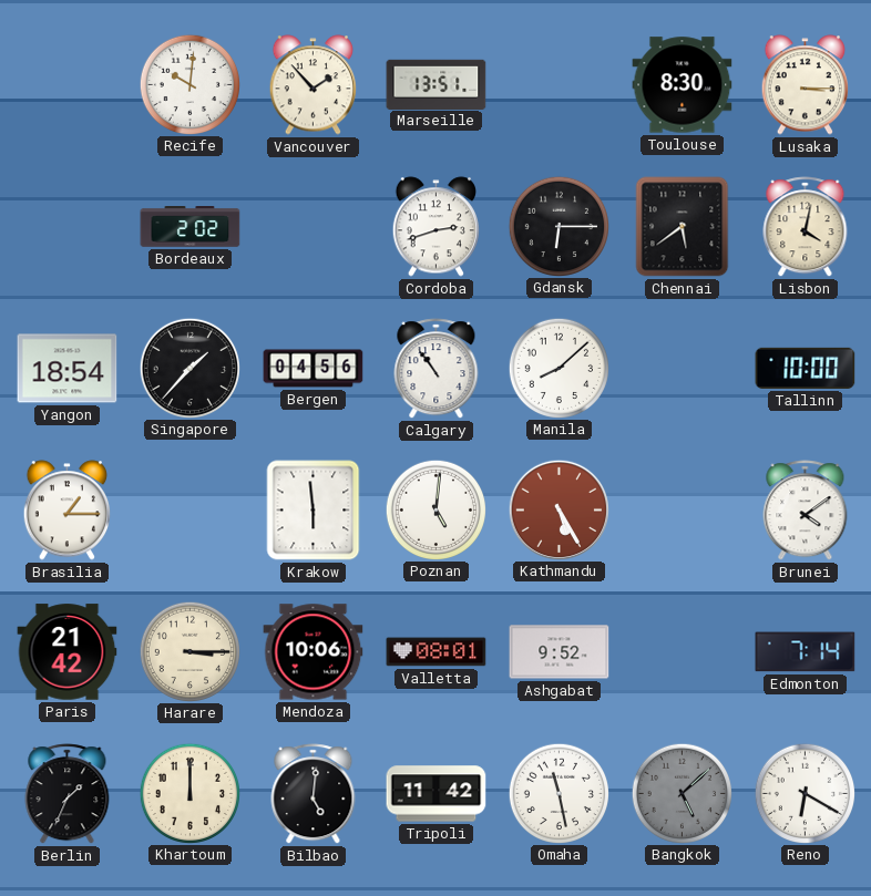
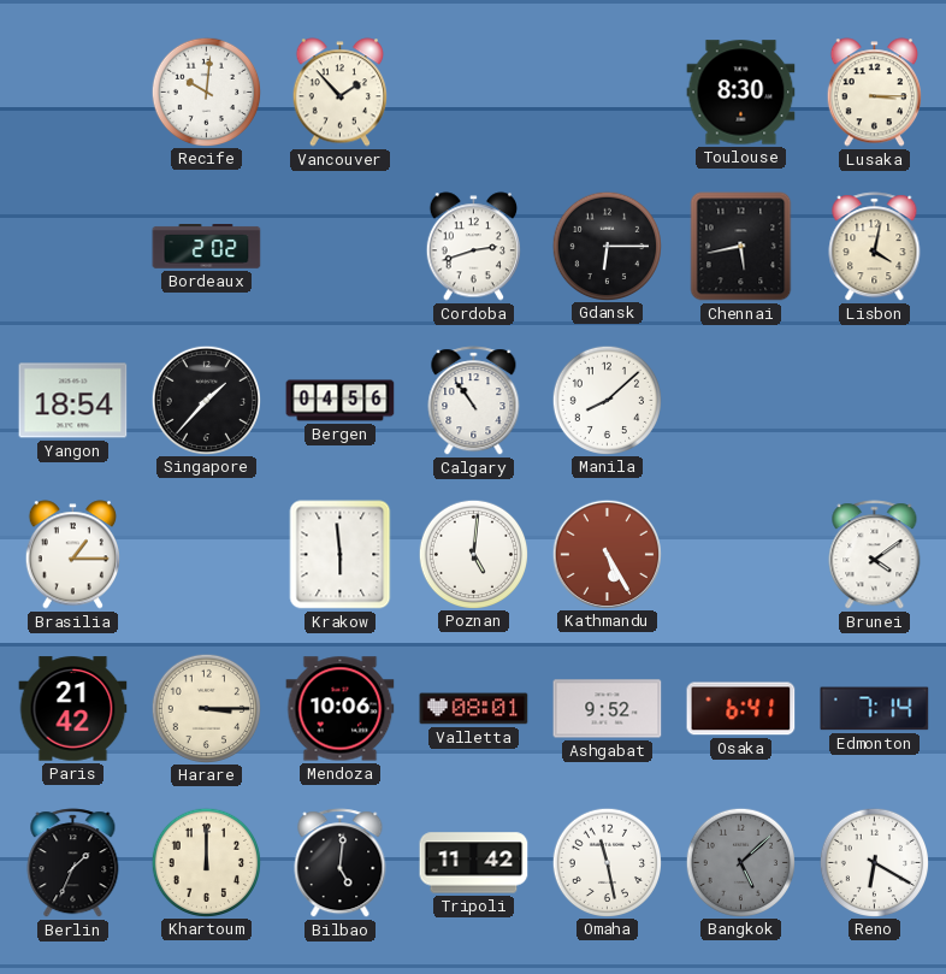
Marseille: 13:51 -> none
Chennai: 5:39 -> 5:43
Tallinn: 10:00 -> none
Osaka: none -> 6:41
